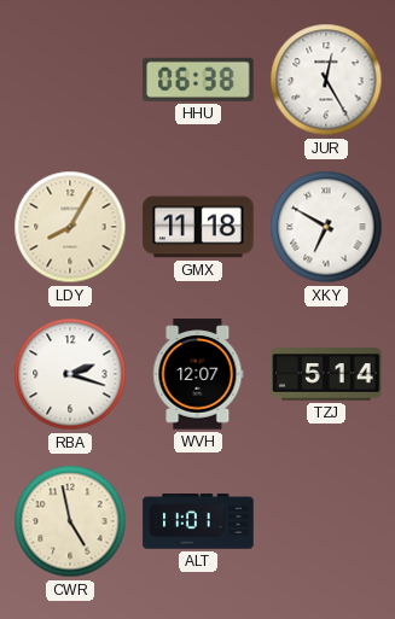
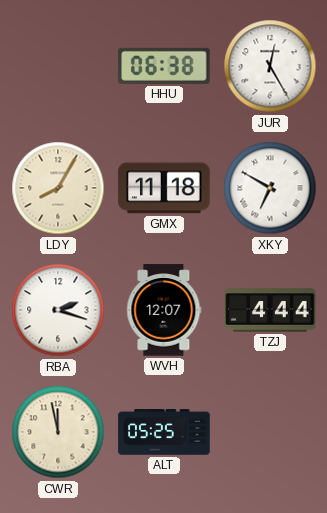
TZJ: 5:14 -> 4:44
CWR: 4:58 -> 11:58
ALT: 11:01 -> 05:25
